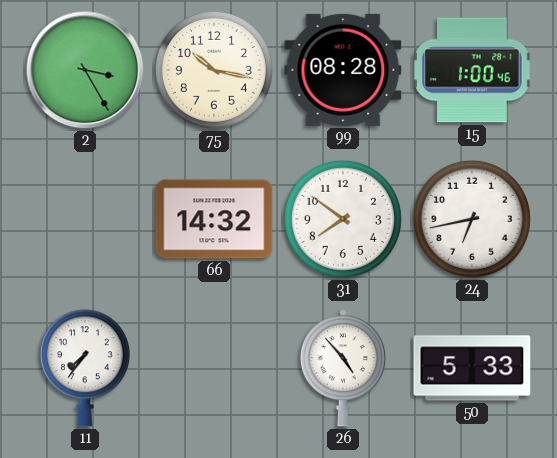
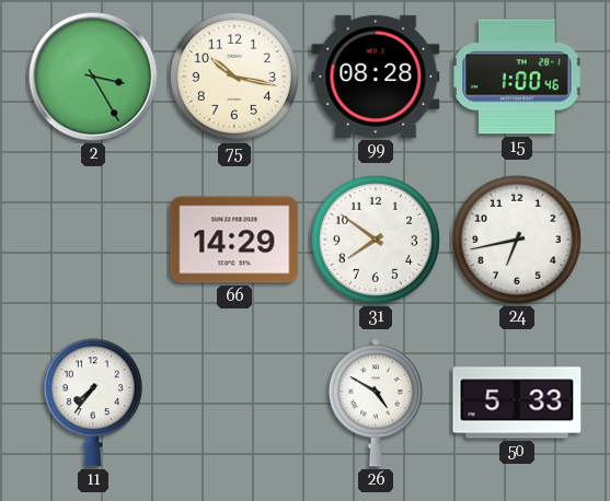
66: 14:32 -> 14:29
26: 4:53 -> 4:50
